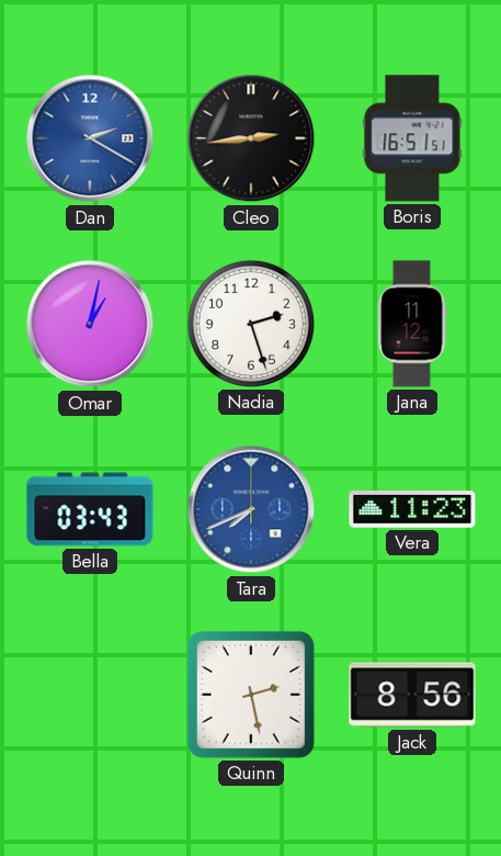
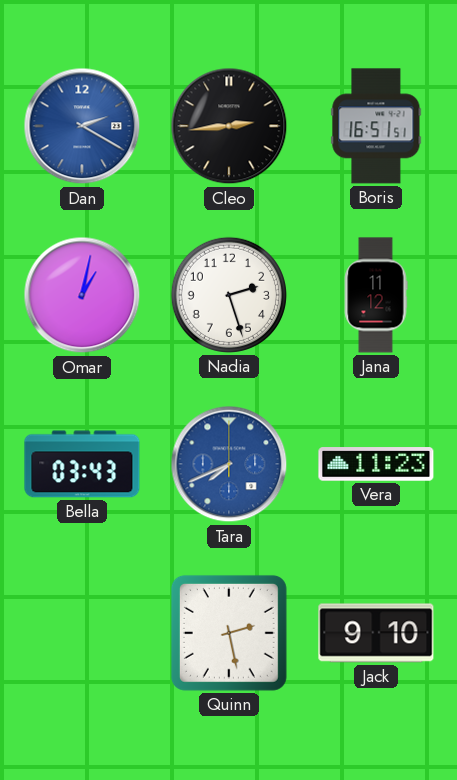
Jack: 8:56 -> 9:10
